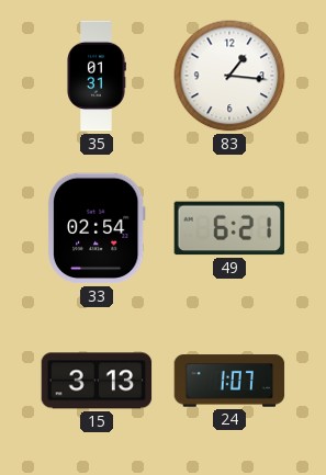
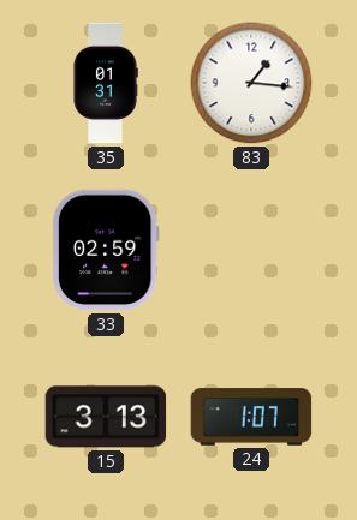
33: 02:54 -> 02:59
49: 6:21 -> none
